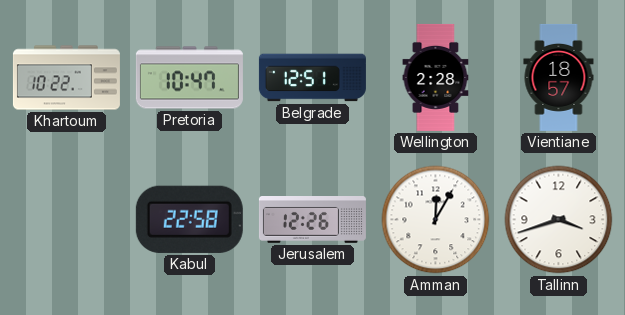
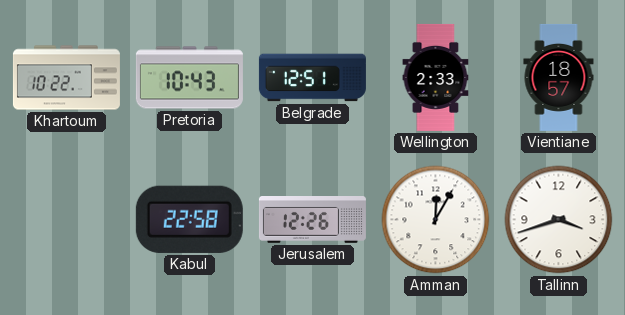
Pretoria: 10:47 -> 10:43
Wellington: 2:28 -> 2:33
